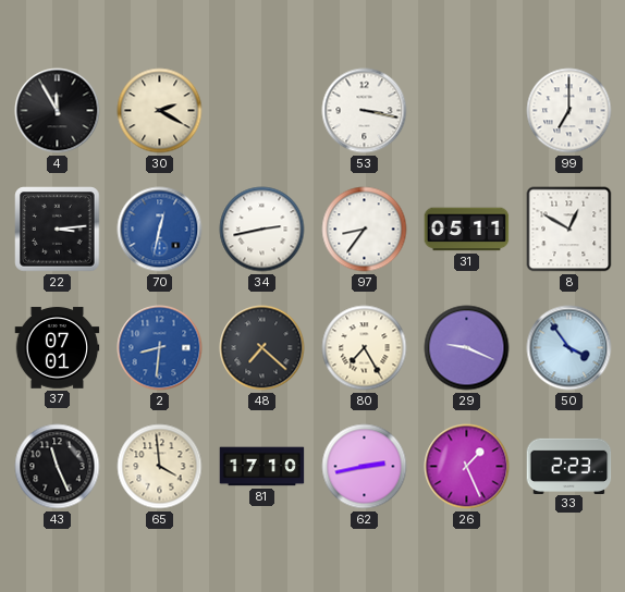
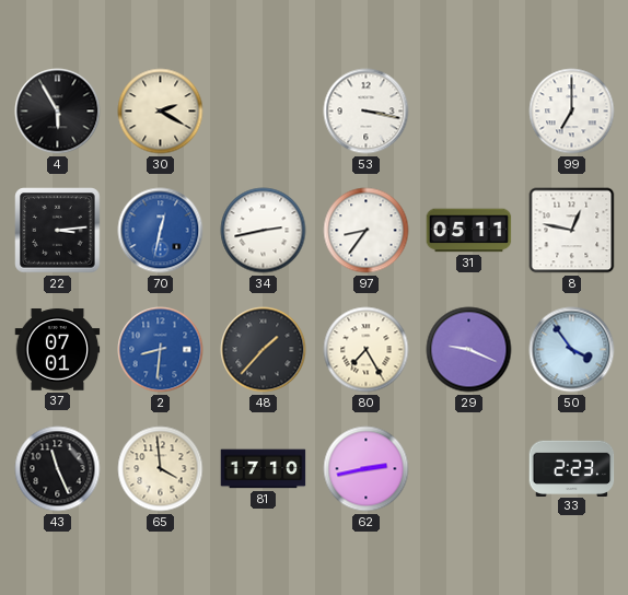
4: 11:55 -> 5:55
8: 12:50 -> 12:47
48: 7:22 -> 1:37
26: 1:26 -> none
